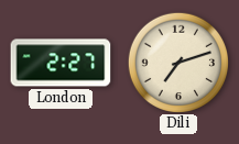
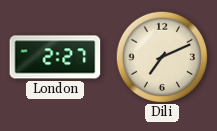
Dili: 7:12 -> 7:11
